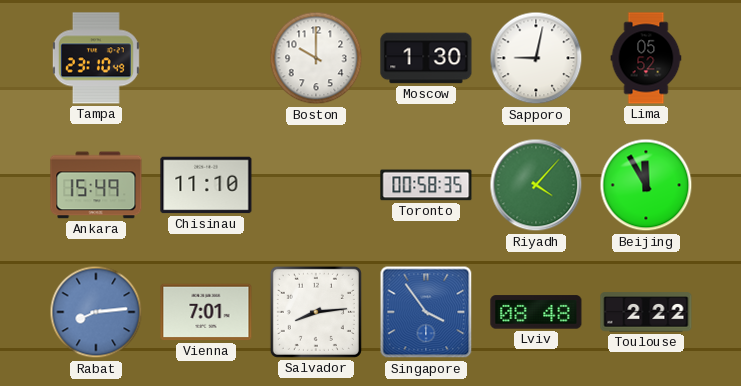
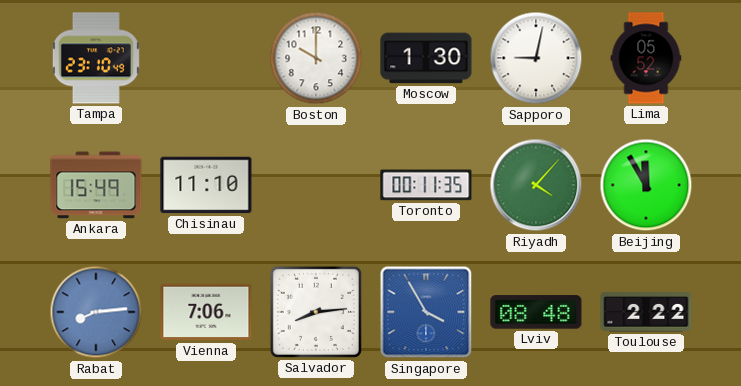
Toronto: 00:58 -> 00:11
Vienna: 7:01 -> 7:06
Singapore: 3:54 -> 3:55
